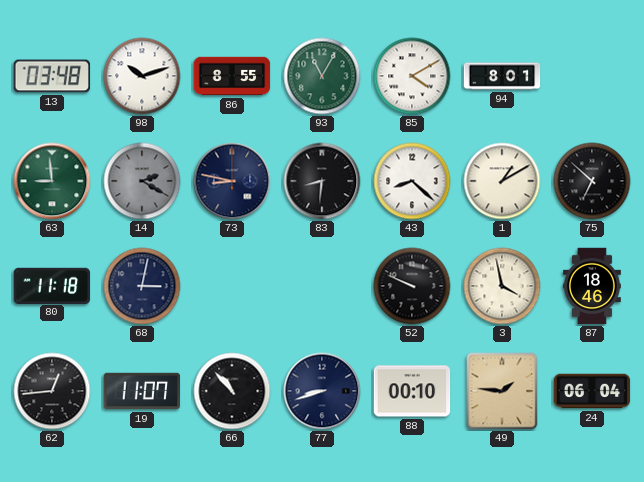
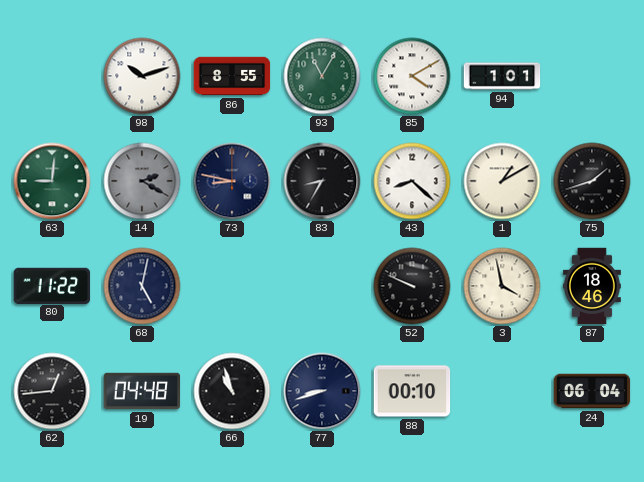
13: 03:48 -> none
94: 8:01 -> 1:01
63: 8:59 -> 9:01
83: 8:31 -> 8:35
75: 6:52 -> 1:42
80: 11:18 -> 11:22
68: 3:02 -> 5:02
19: 11:07 -> 04:48
66: 10:53 -> 10:57
49: 1:46 -> none
